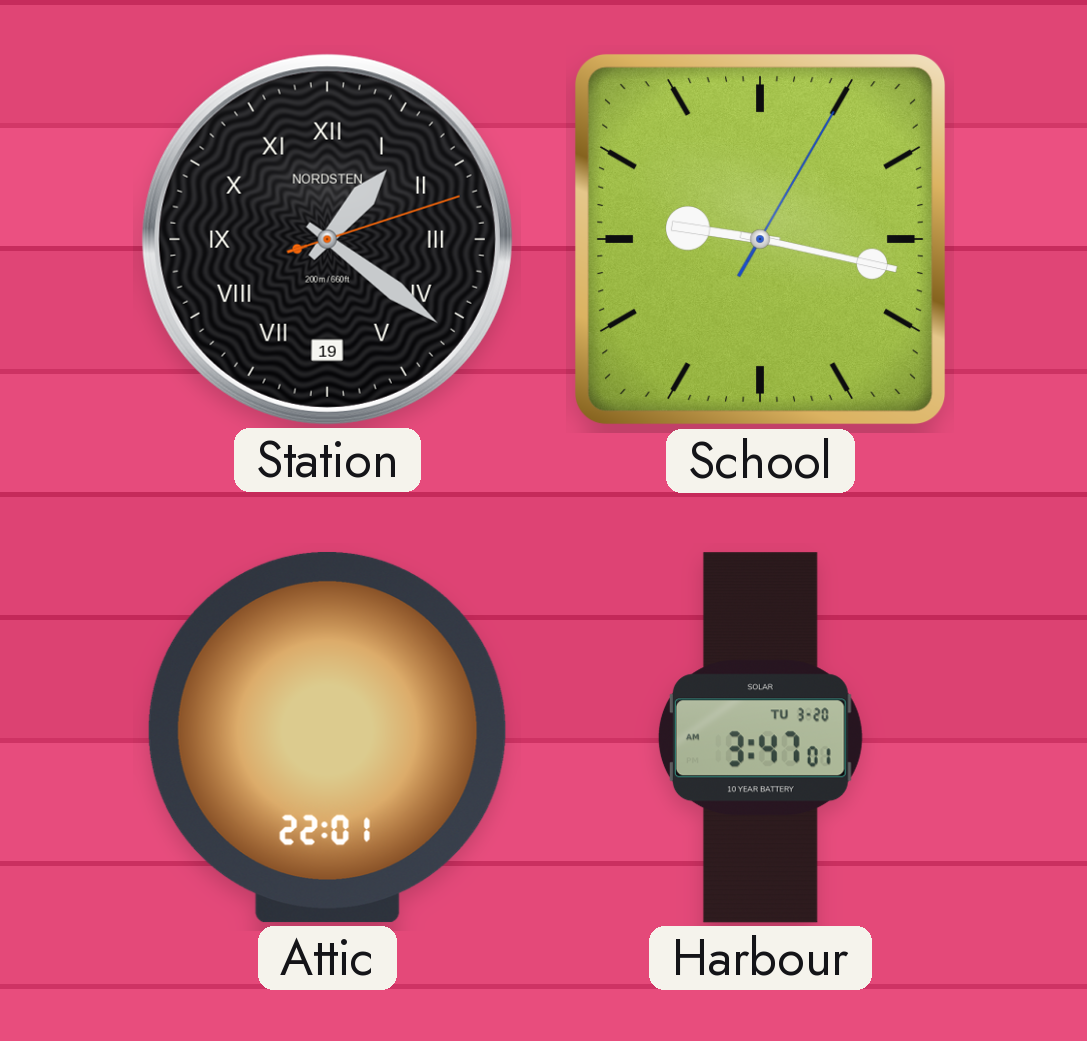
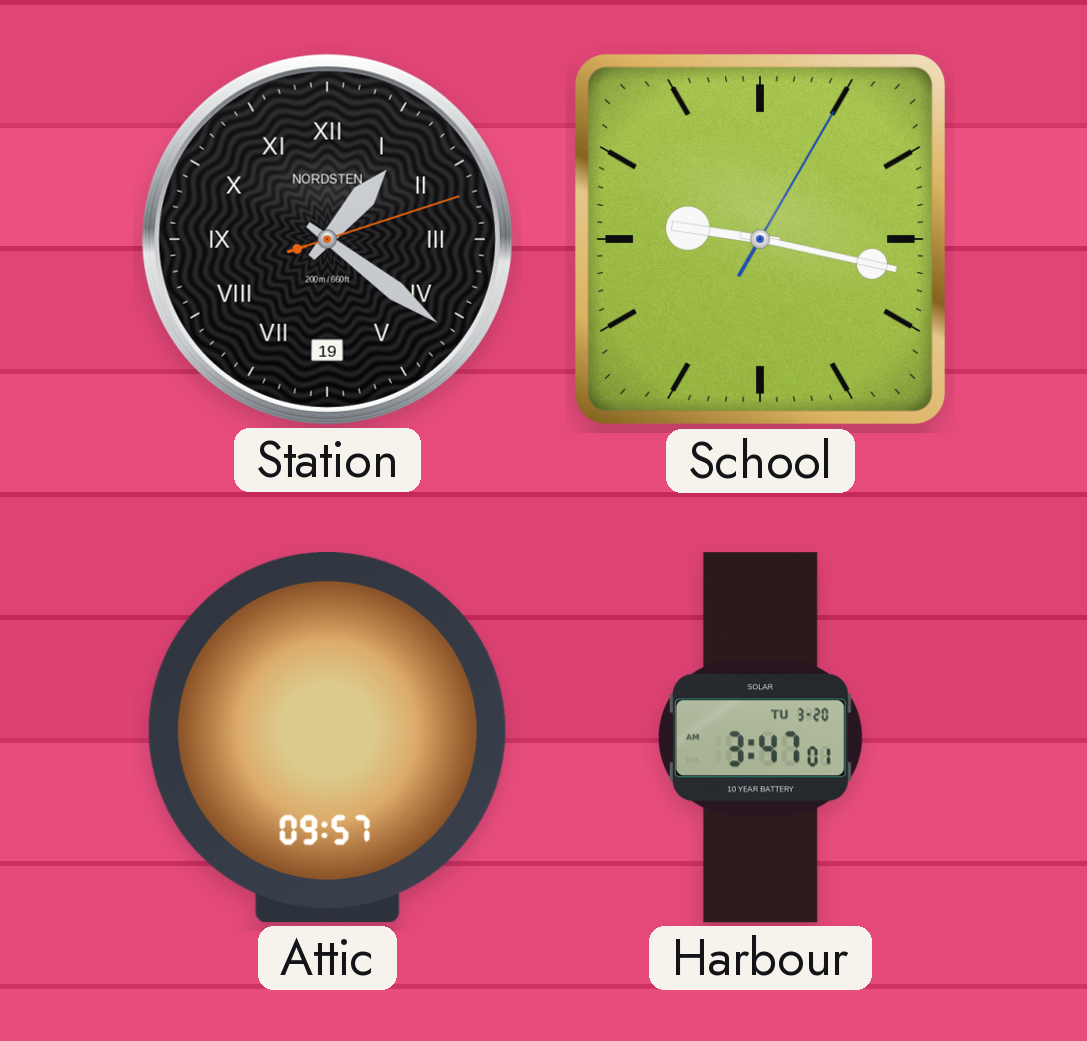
Attic: 22:01 -> 09:57
